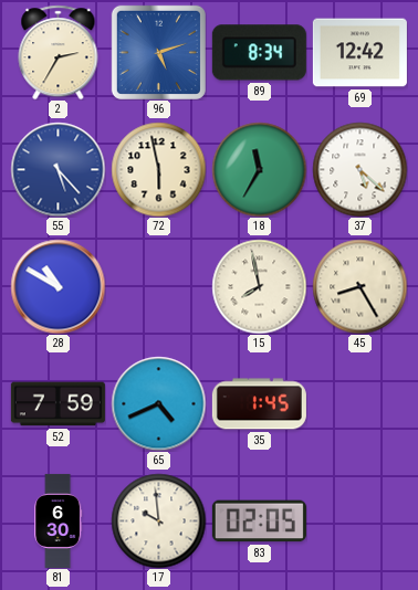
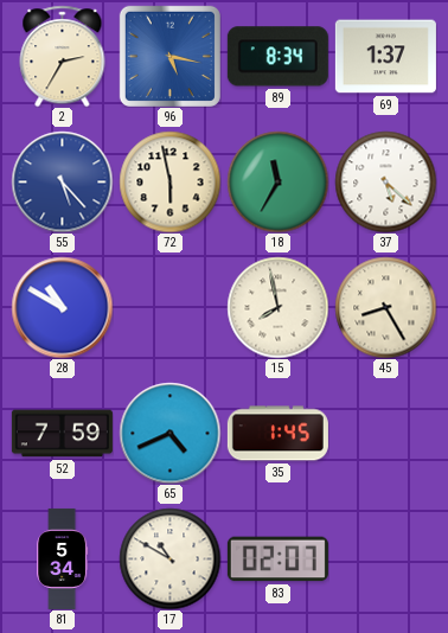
96: 5:12 -> 5:17
69: 12:42 -> 1:37
81: 6:30 -> 5:34
17: 9:59 -> 10:50
83: 02:05 -> 02:07
